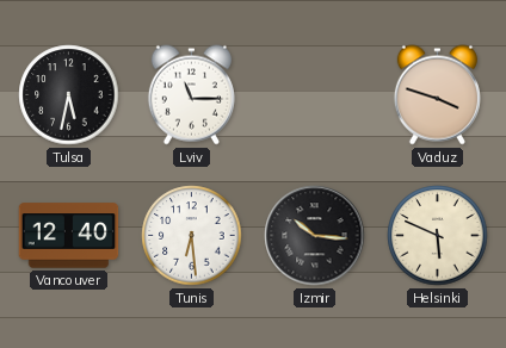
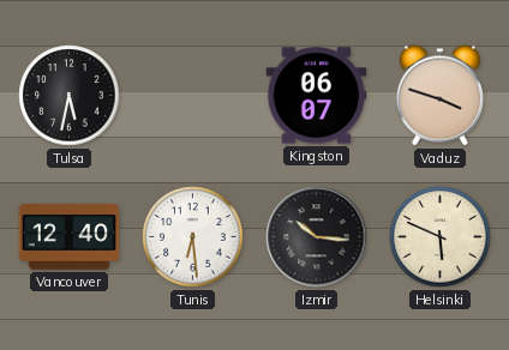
Lviv: 11:15 -> none
Kingston: none -> 06:07
